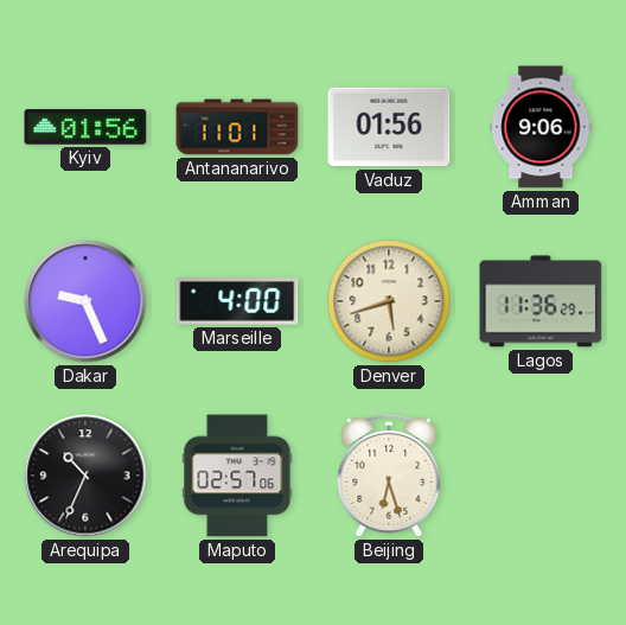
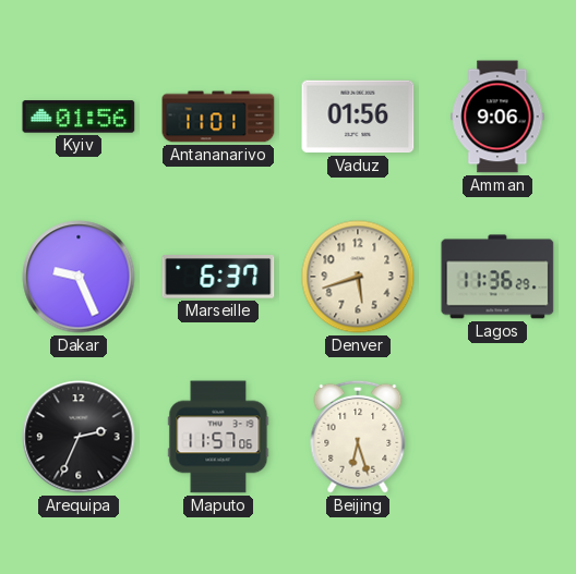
Marseille: 4:00 -> 6:37
Arequipa: 10:34 -> 2:34
Maputo: 02:57 -> 11:57
